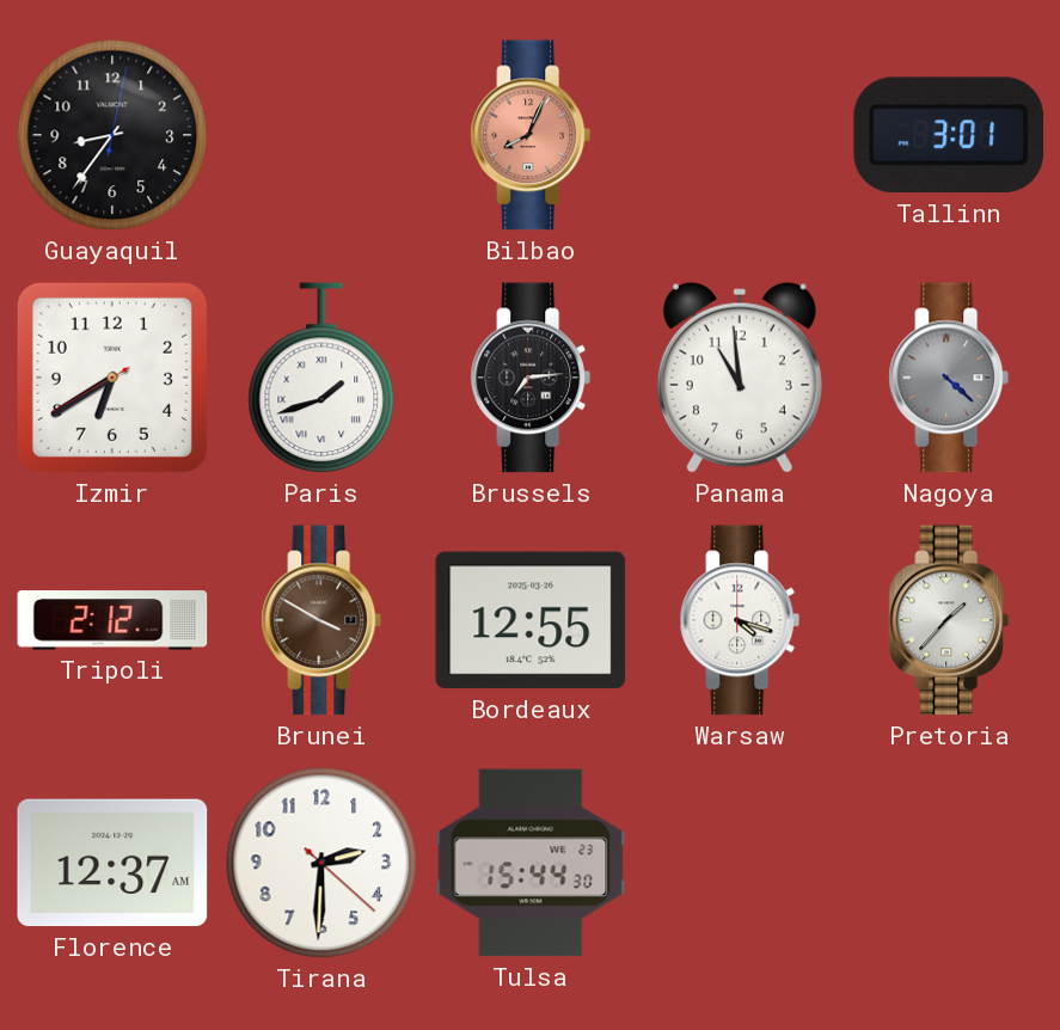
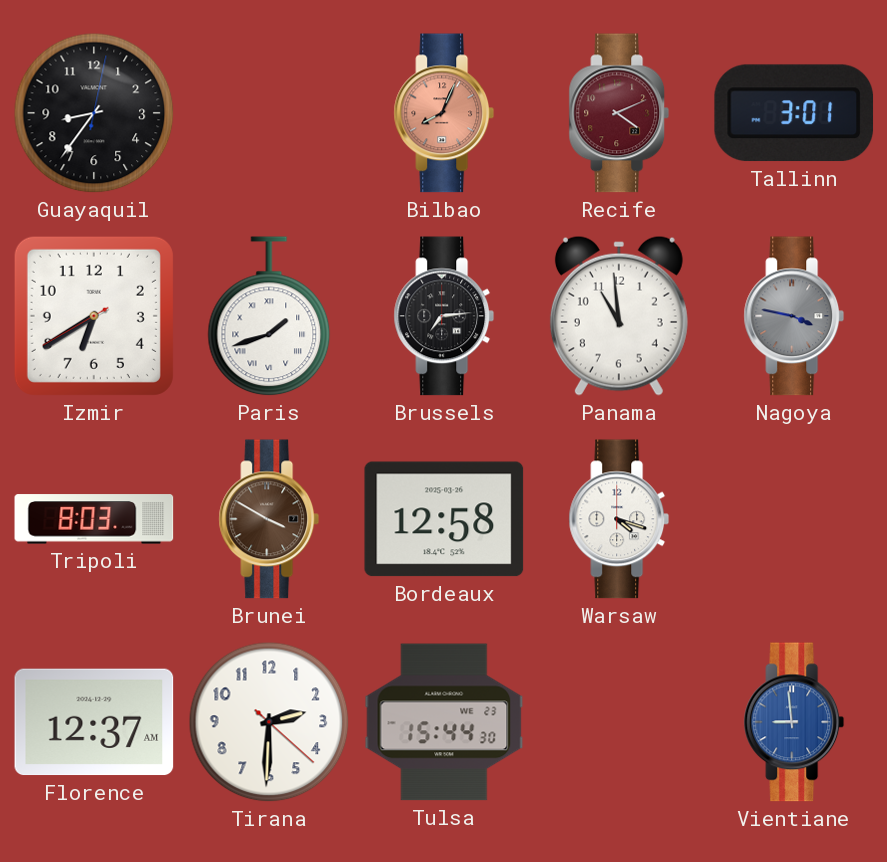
Recife: none -> 4:11
Nagoya: 4:22 -> 3:47
Tripoli: 2:12 -> 8:03
Bordeaux: 12:55 -> 12:58
Pretoria: 1:37 -> none
Vientiane: none -> 8:59
